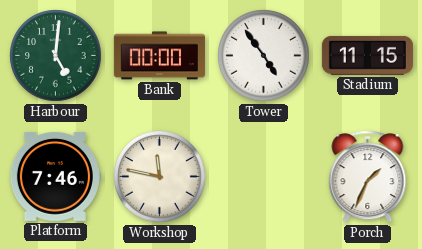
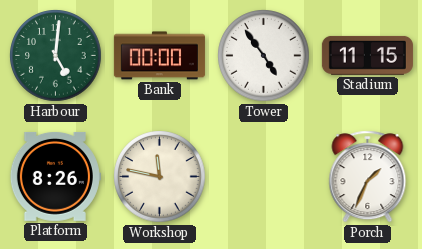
Platform: 7:46 -> 8:26
